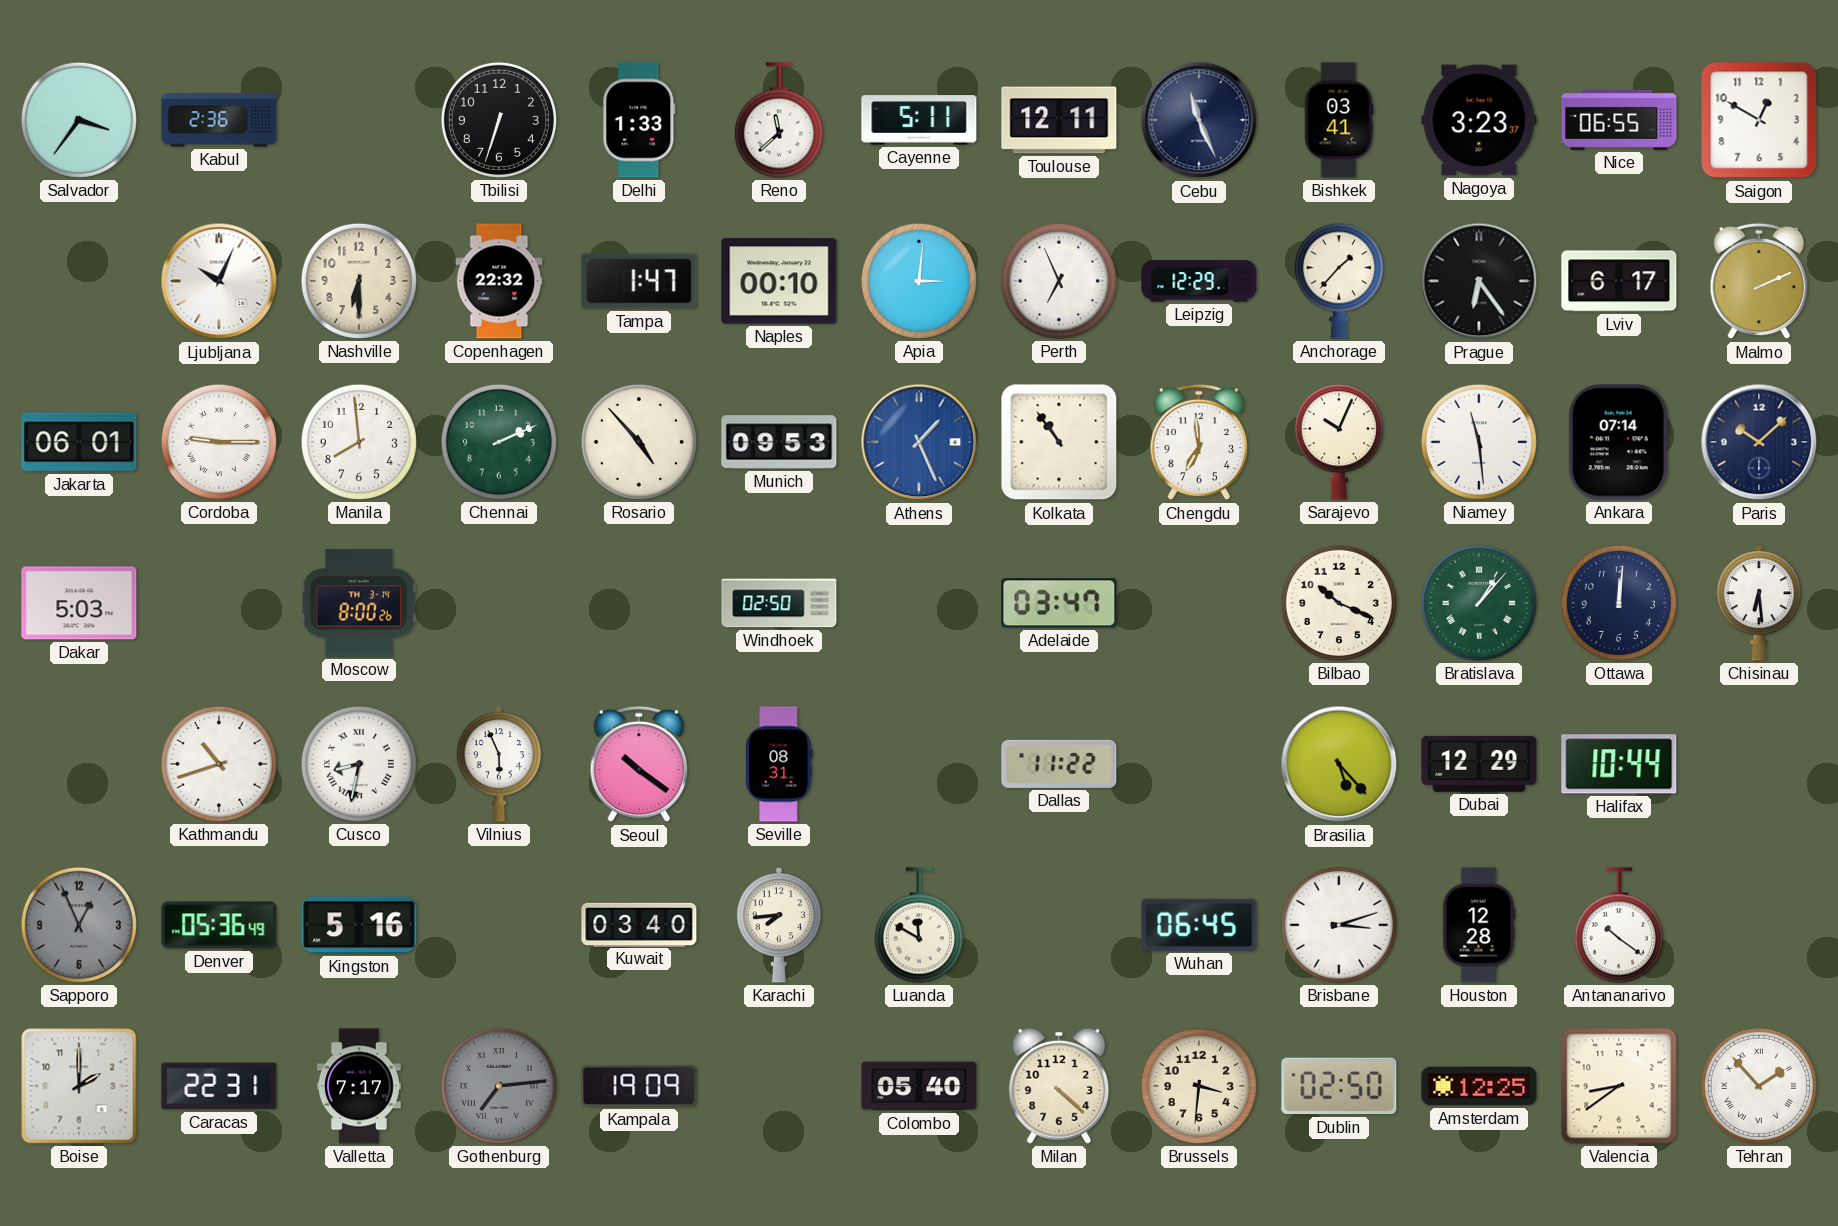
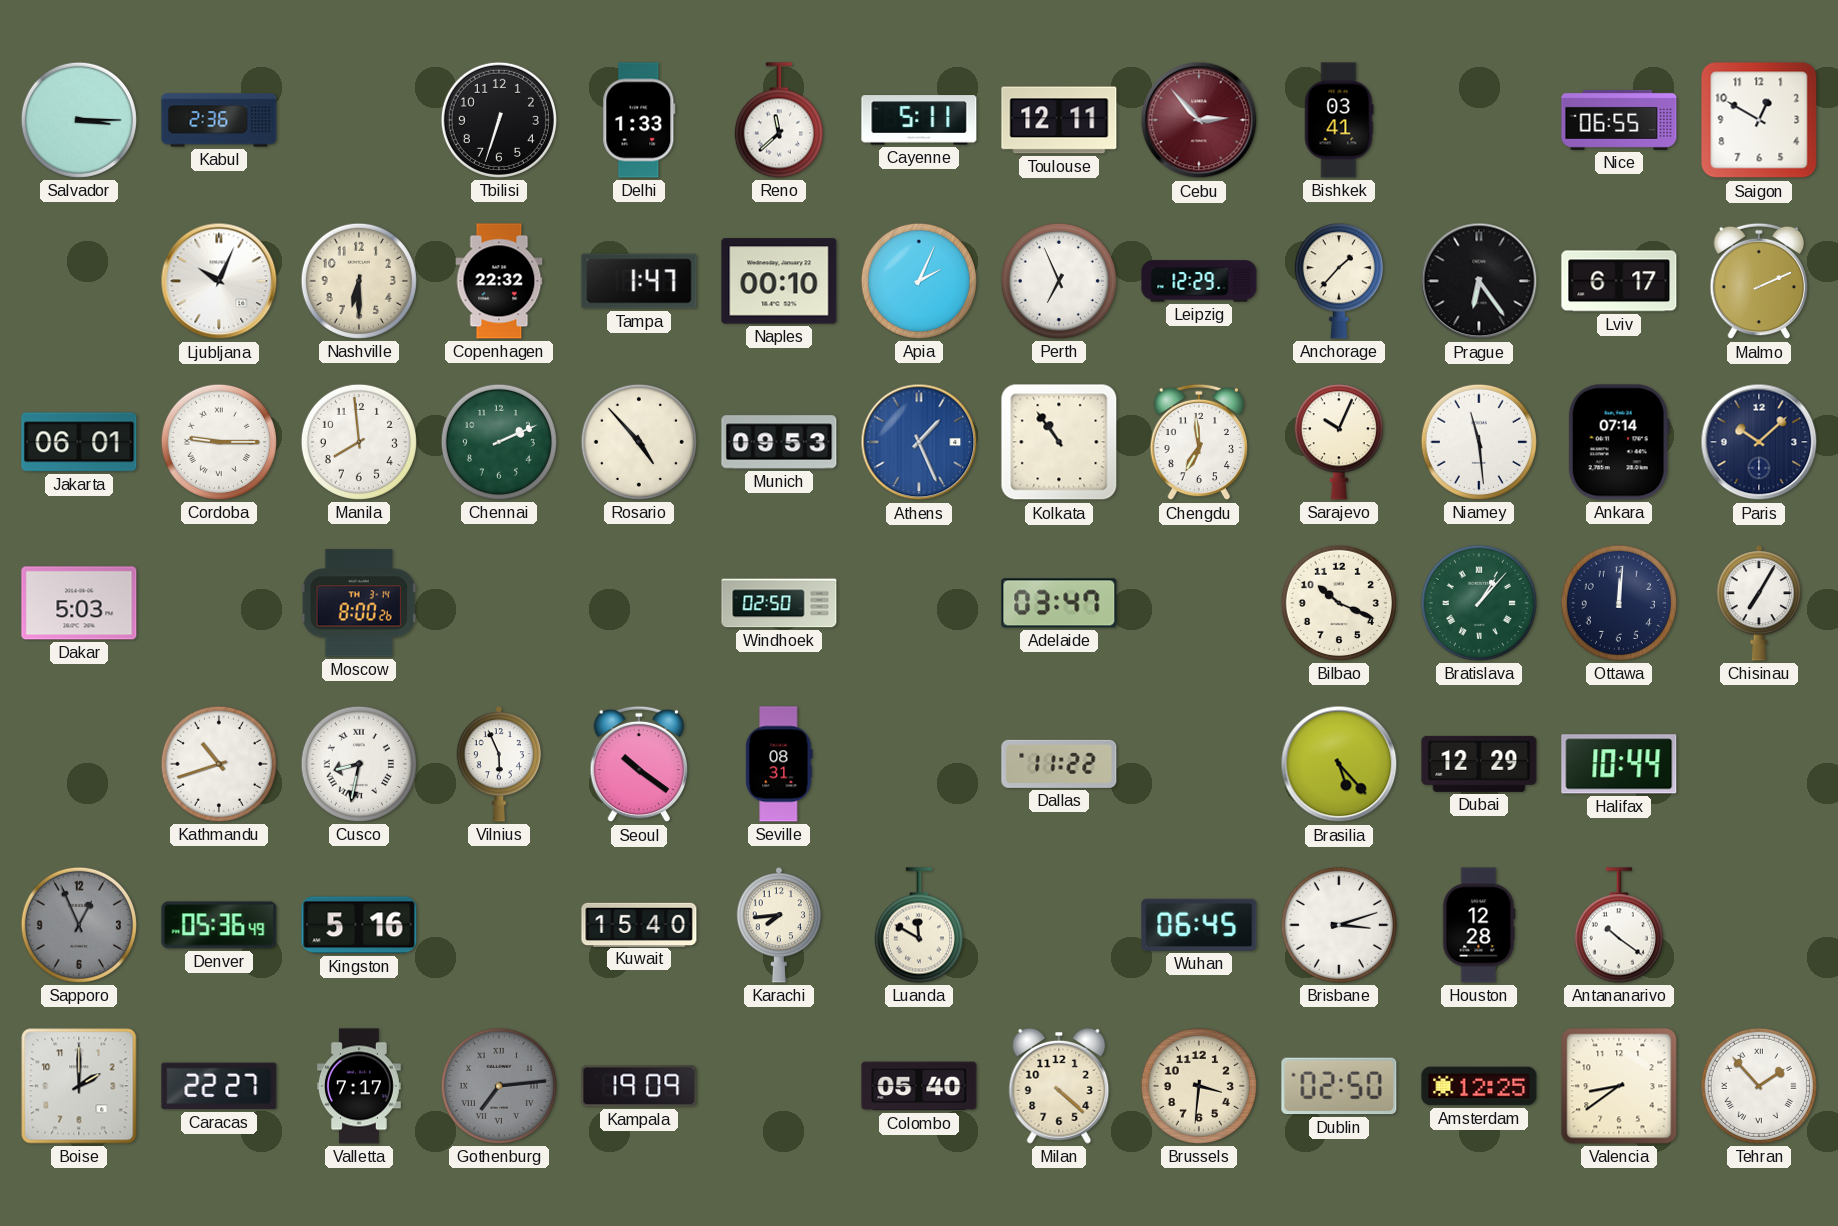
Salvador: 3:36 -> 3:15
Cebu: 11:26 -> 2:53
Cebu dial: navy -> burgundy
Nagoya: 3:23 -> none
Apia: 3:01 -> 2:04
Chisinau: 6:29 -> 7:05
Kuwait: 03:40 -> 15:40
Caracas: 22:31 -> 22:27
